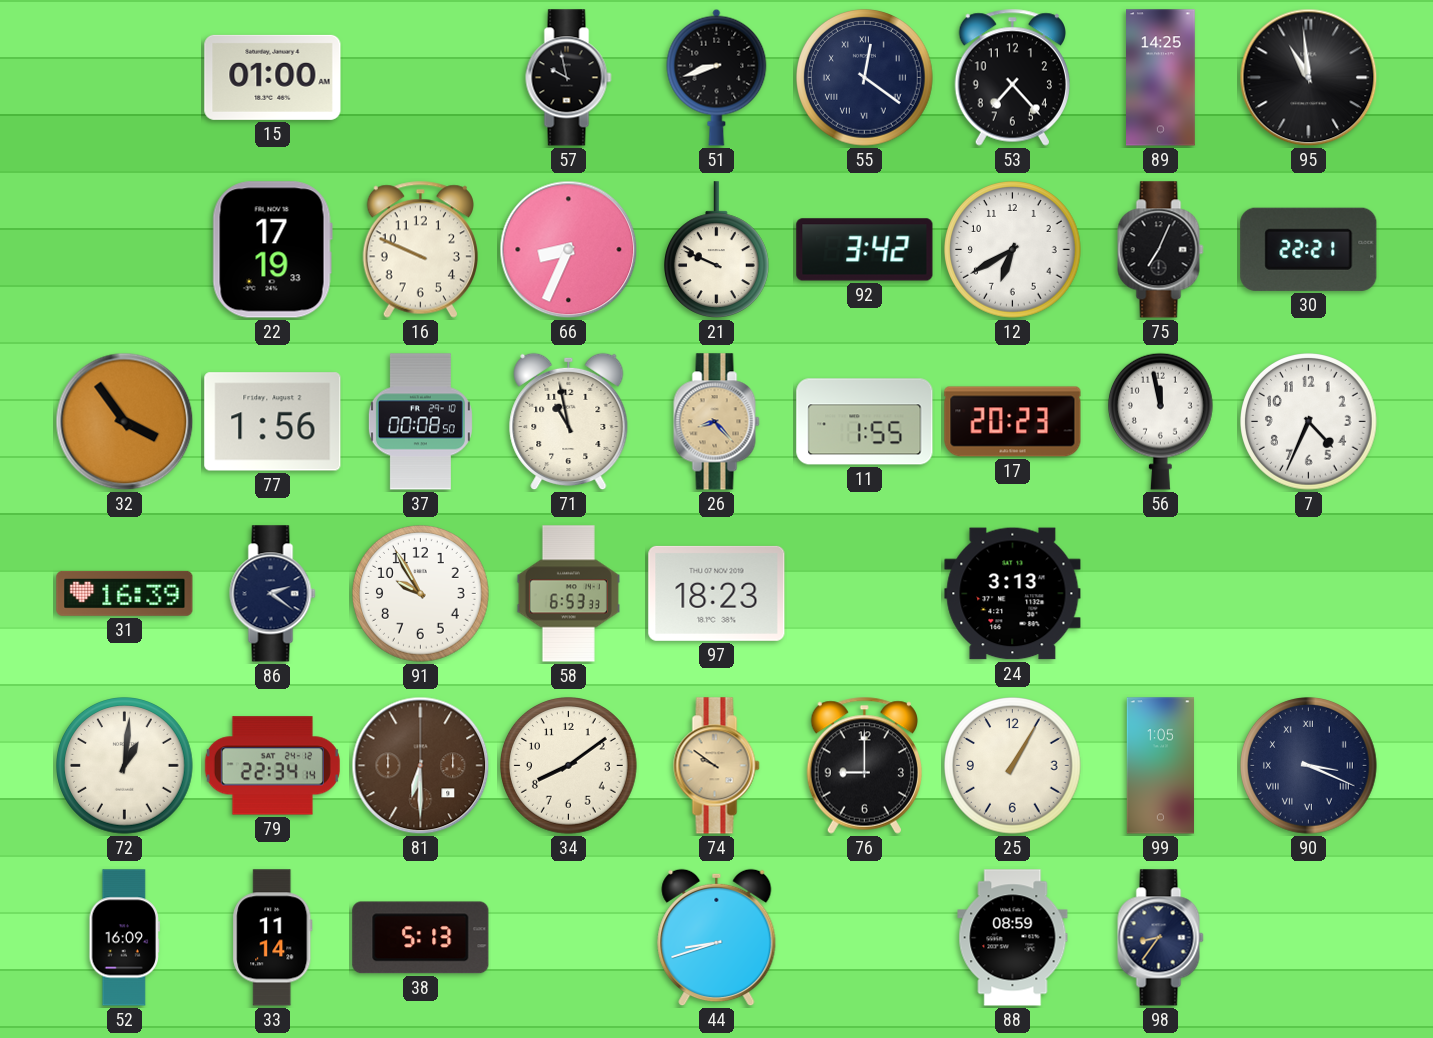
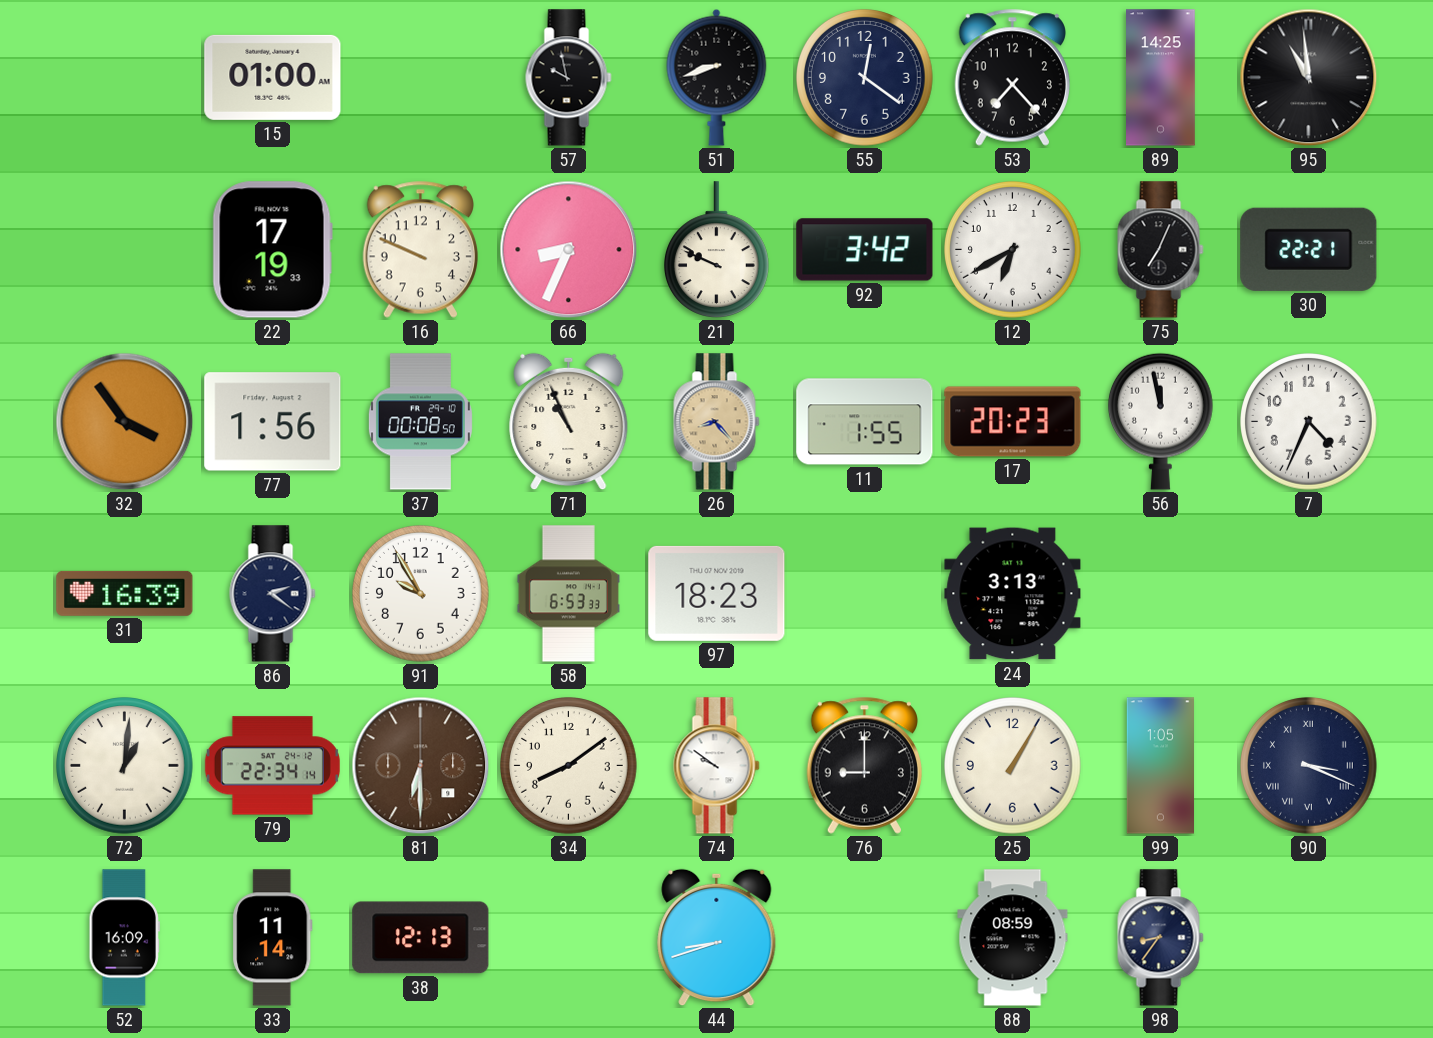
55 numerals: Roman -> Arabic
71: 10:58 -> 10:56
74 dial: champagne -> white
38: 5:13 -> 12:13
